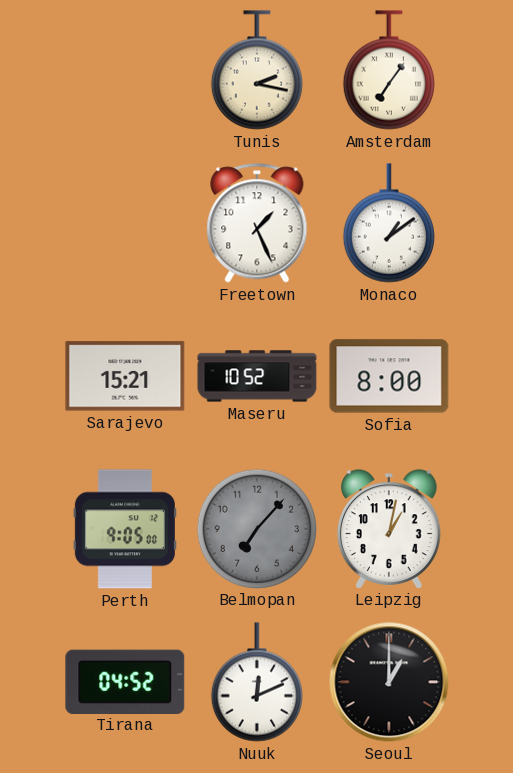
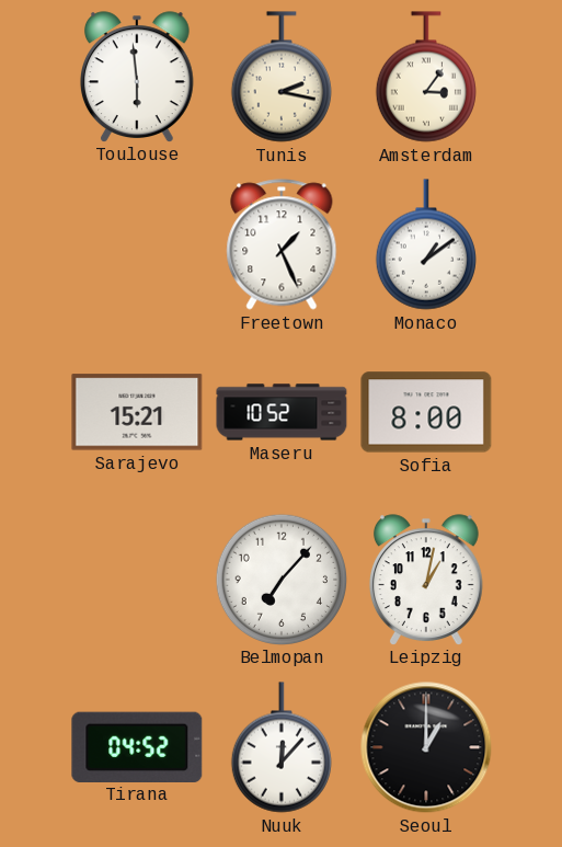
Toulouse: none -> 5:59
Amsterdam: 7:06 -> 3:06
Perth: 9:05 -> none
Belmopan dial: grey -> white
Nuuk: 12:11 -> 12:07
